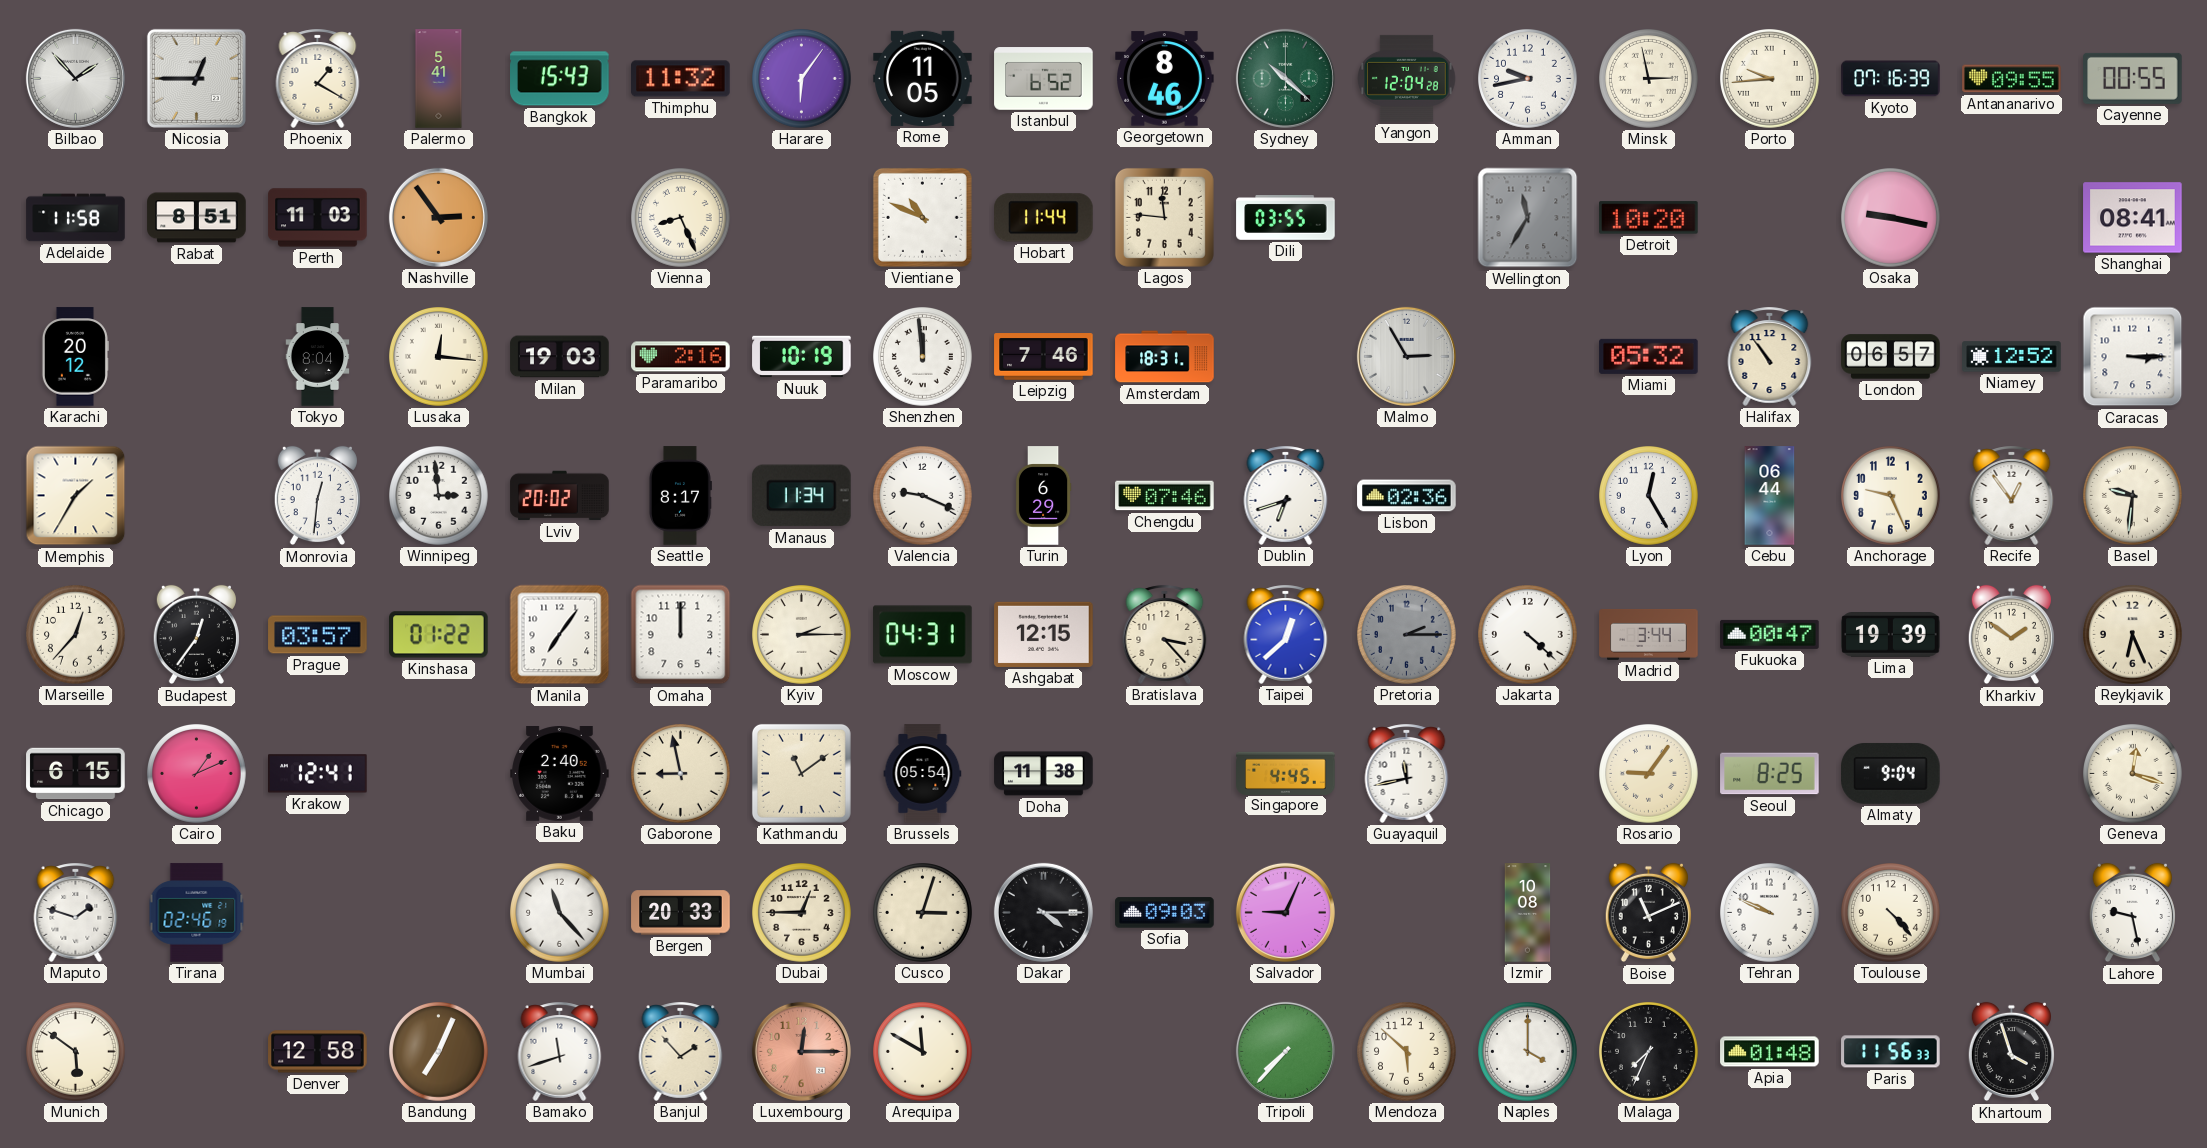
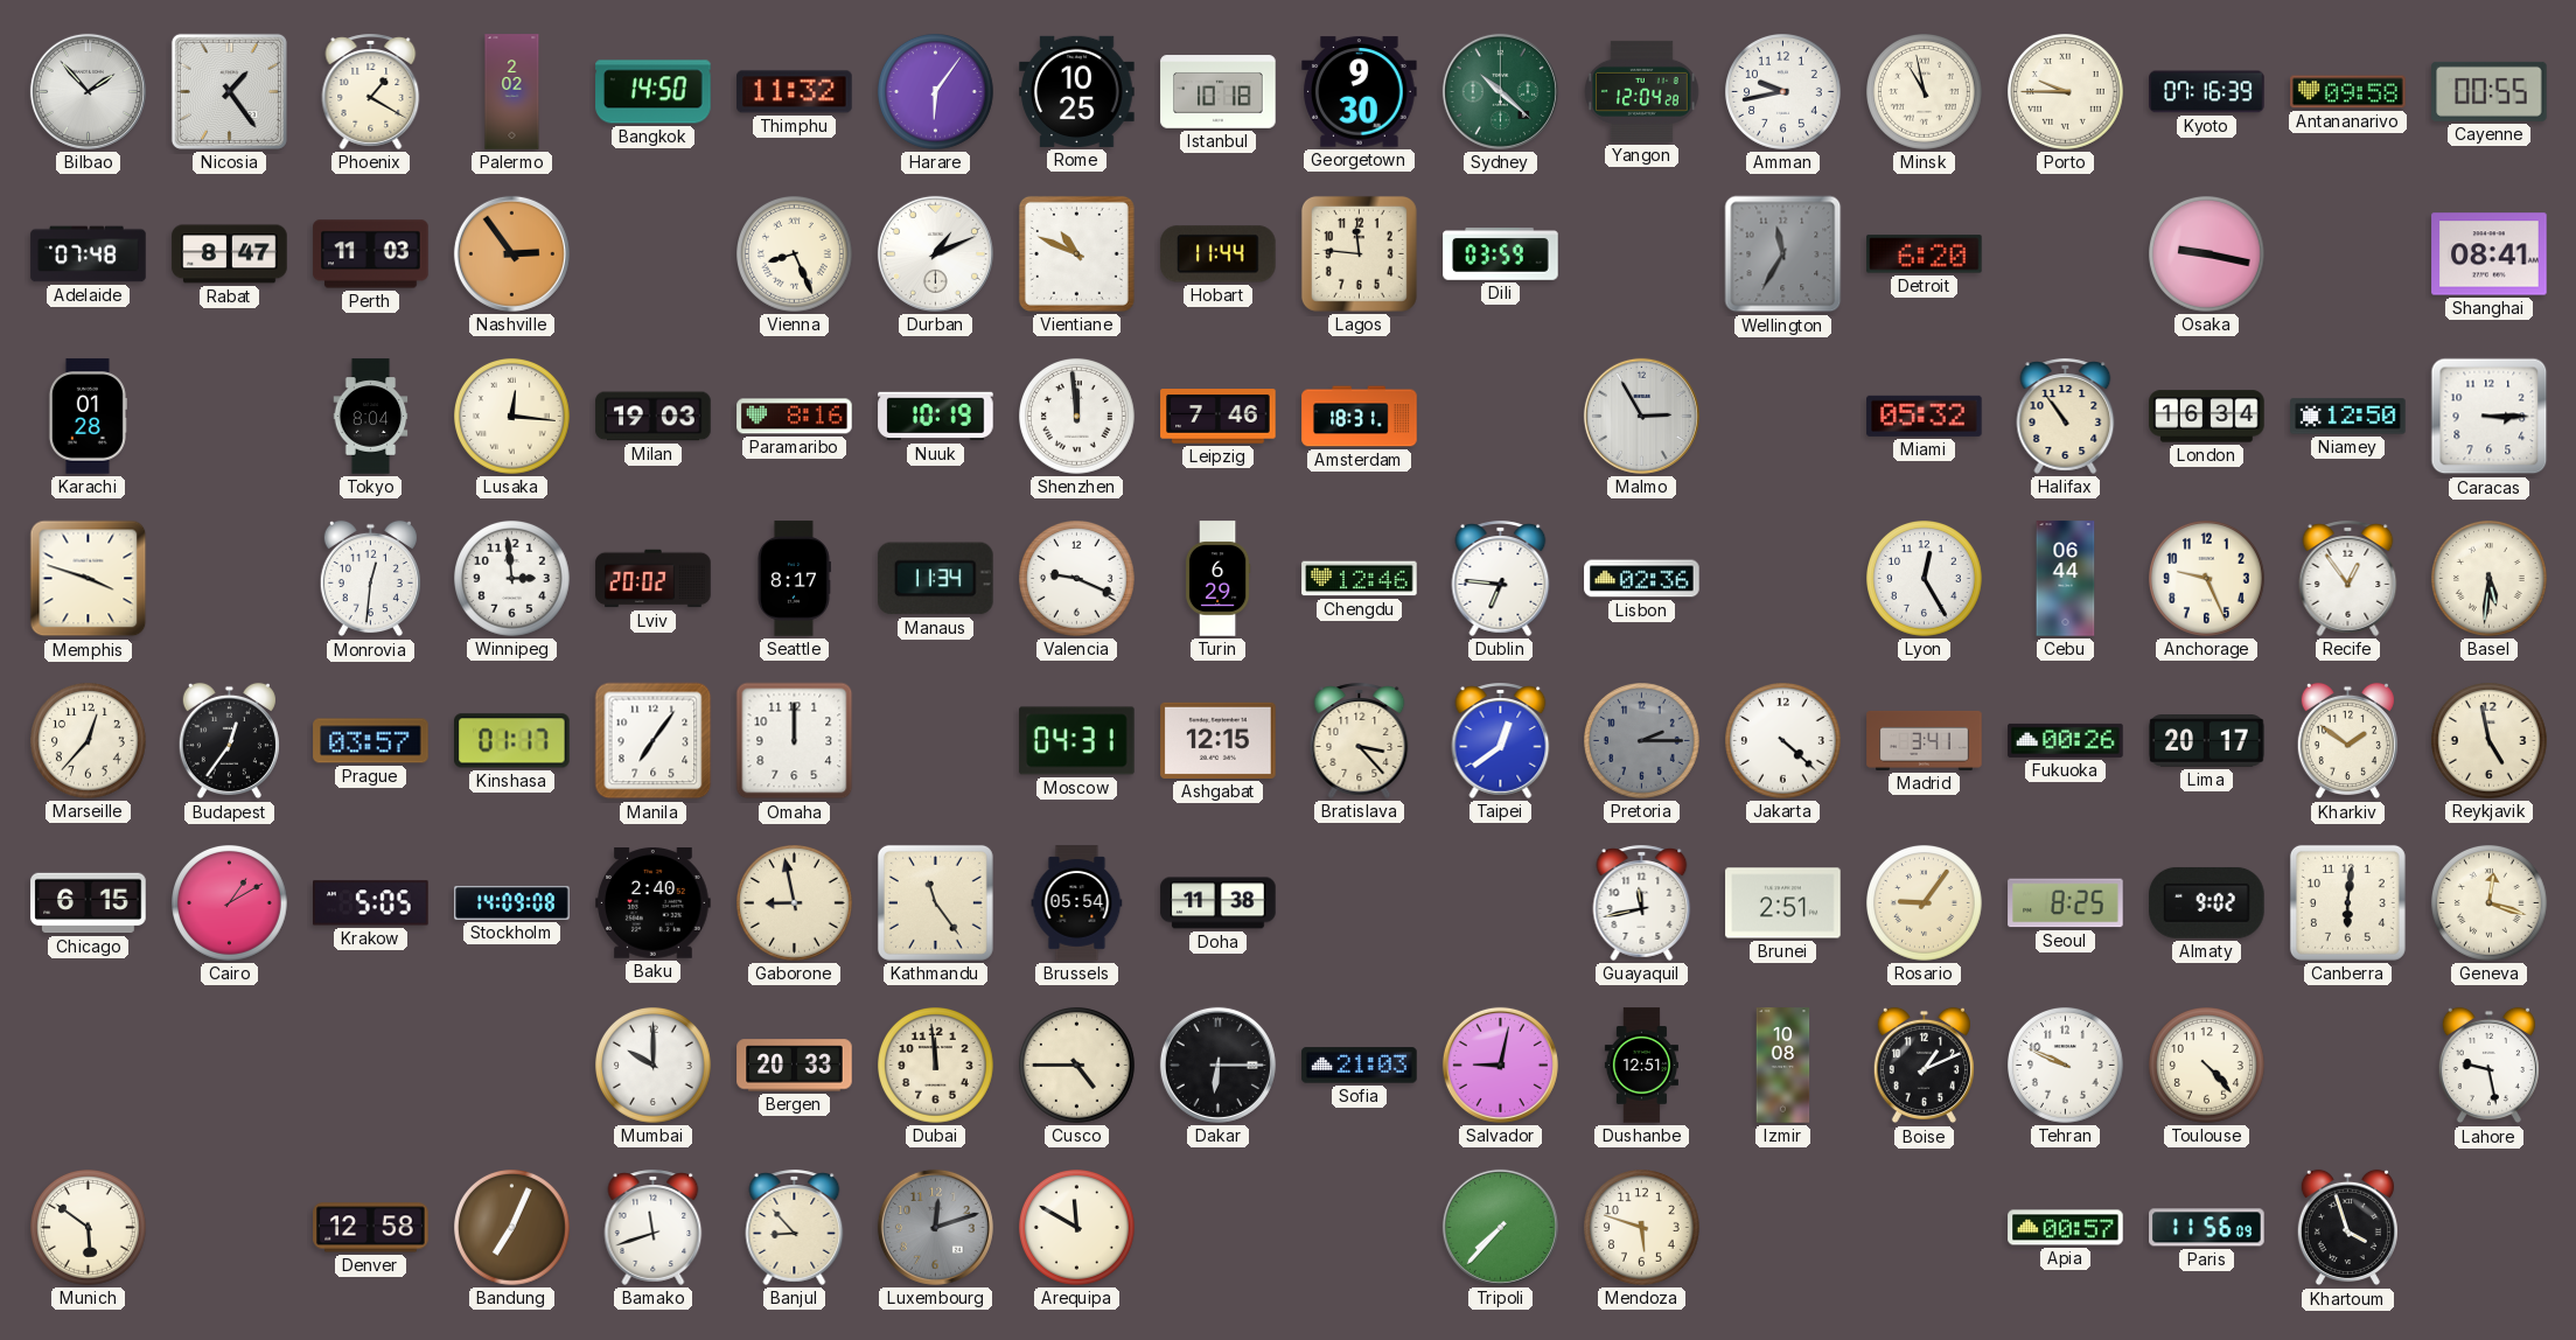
Nicosia: 12:45 -> 1:24
Palermo: 5:41 -> 2:02
Bangkok: 15:43 -> 14:50
Rome: 11:05 -> 10:25
Istanbul: 6:52 -> 10:18
Georgetown: 8:46 -> 9:30
Minsk: 2:58 -> 10:58
Porto: 9:44 -> 9:45
Antananarivo: 09:55 -> 09:58
Adelaide: 11:58 -> 07:48
Rabat: 8:51 -> 8:47
Durban: none -> 1:11
Dili: 03:55 -> 03:59
Detroit: 10:20 -> 6:20
Karachi: 20:12 -> 01:28
Paramaribo: 2:16 -> 8:16
London: 06:57 -> 16:34
Niamey: 12:52 -> 12:50
Memphis: 1:35 -> 3:48
Chengdu: 07:46 -> 12:46
Dublin: 6:42 -> 6:46
Basel: 9:31 -> 5:31
Kinshasa: 01:22 -> 01:17
Kyiv: 2:15 -> none
Taipei: 12:38 -> 12:39
Madrid: 3:44 -> 3:41
Fukuoka: 00:47 -> 00:26
Lima: 19:39 -> 20:17
Reykjavik: 6:26 -> 4:58
Cairo: 1:11 -> 1:10
Krakow: 12:41 -> 5:05
Stockholm: none -> 14:09
Kathmandu: 11:09 -> 11:24
Singapore: 4:45 -> none
Brunei: none -> 2:51
Almaty: 9:04 -> 9:02
Canberra: none -> 6:01
Maputo: 1:48 -> none
Tirana: 02:46 -> none
Mumbai: 11:23 -> 10:00
Dubai: 12:45 -> 11:59
Cusco: 3:03 -> 4:45
Dakar: 4:15 -> 6:15
Sofia: 09:03 -> 21:03
Salvador: 9:04 -> 9:02
Dushanbe: none -> 12:51
Boise: 11:11 -> 1:11
Banjul: 1:53 -> 8:53
Luxembourg: 12:15 -> 12:12
Luxembourg dial: salmon -> grey
Mendoza: 5:52 -> 5:48
Naples: 4:00 -> none
Malaga: 7:34 -> none
Apia: 01:48 -> 00:57
Paris: 11:56:33 -> 11:56:09
